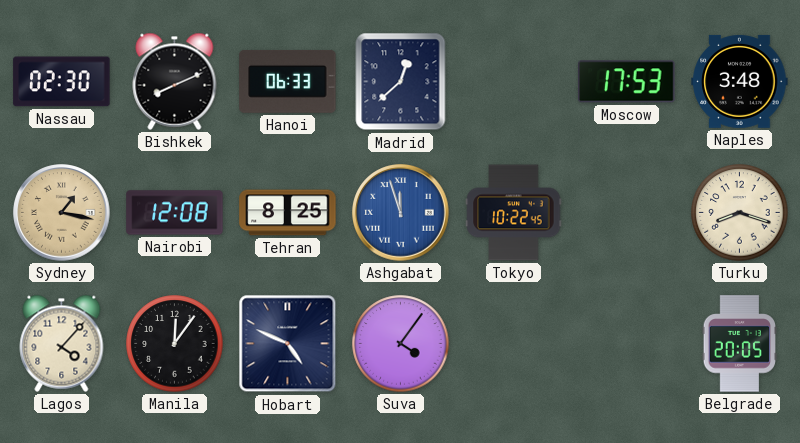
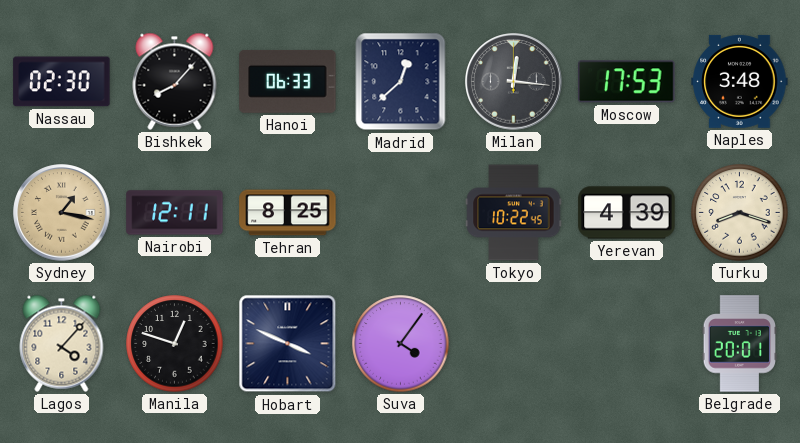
Bishkek: 8:11 -> 8:07
Milan: none -> 12:16
Nairobi: 12:08 -> 12:11
Ashgabat: 11:57 -> none
Yerevan: none -> 4:39
Manila: 12:06 -> 12:48
Hobart: 4:49 -> 3:49
Belgrade: 20:05 -> 20:01
